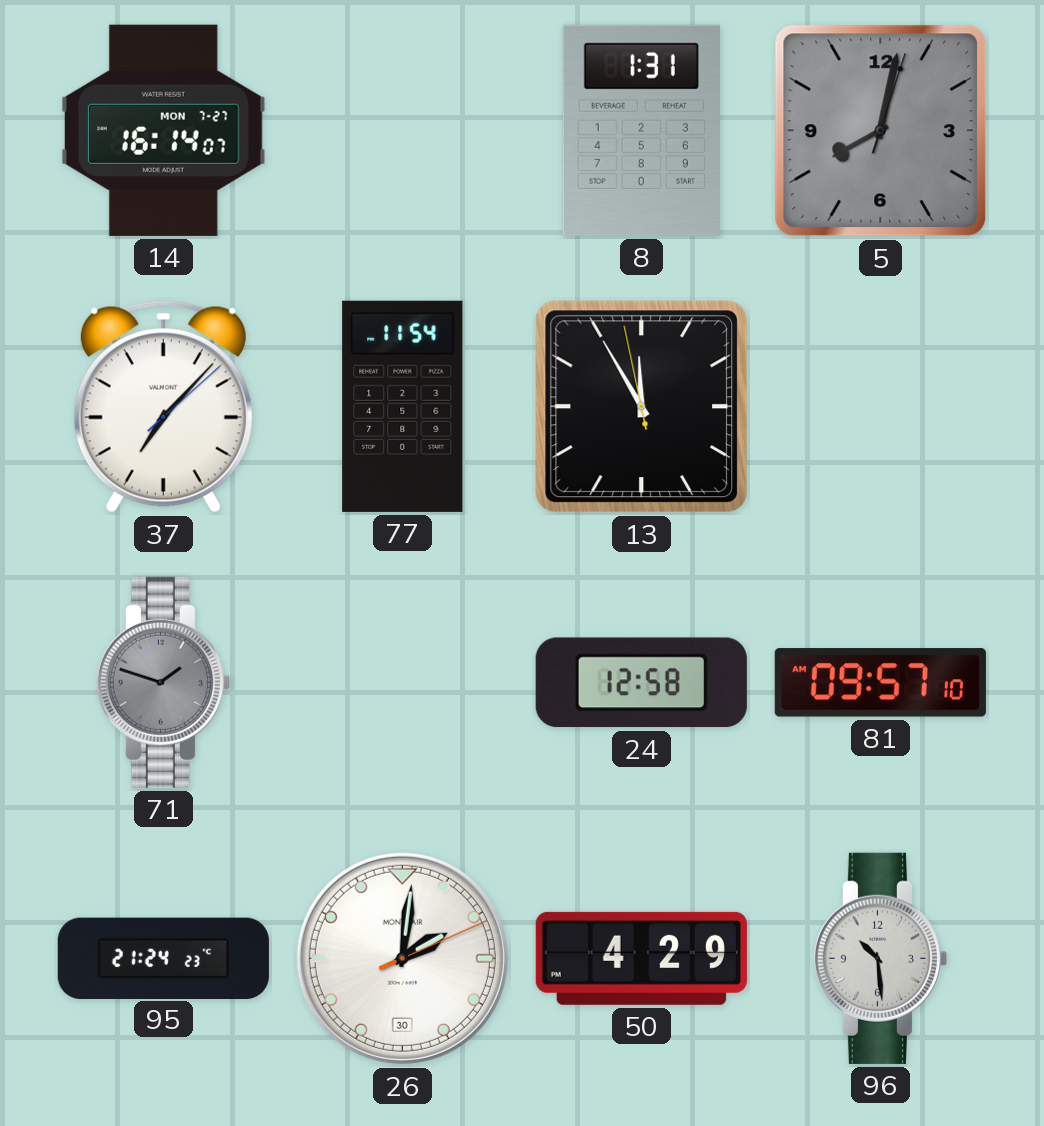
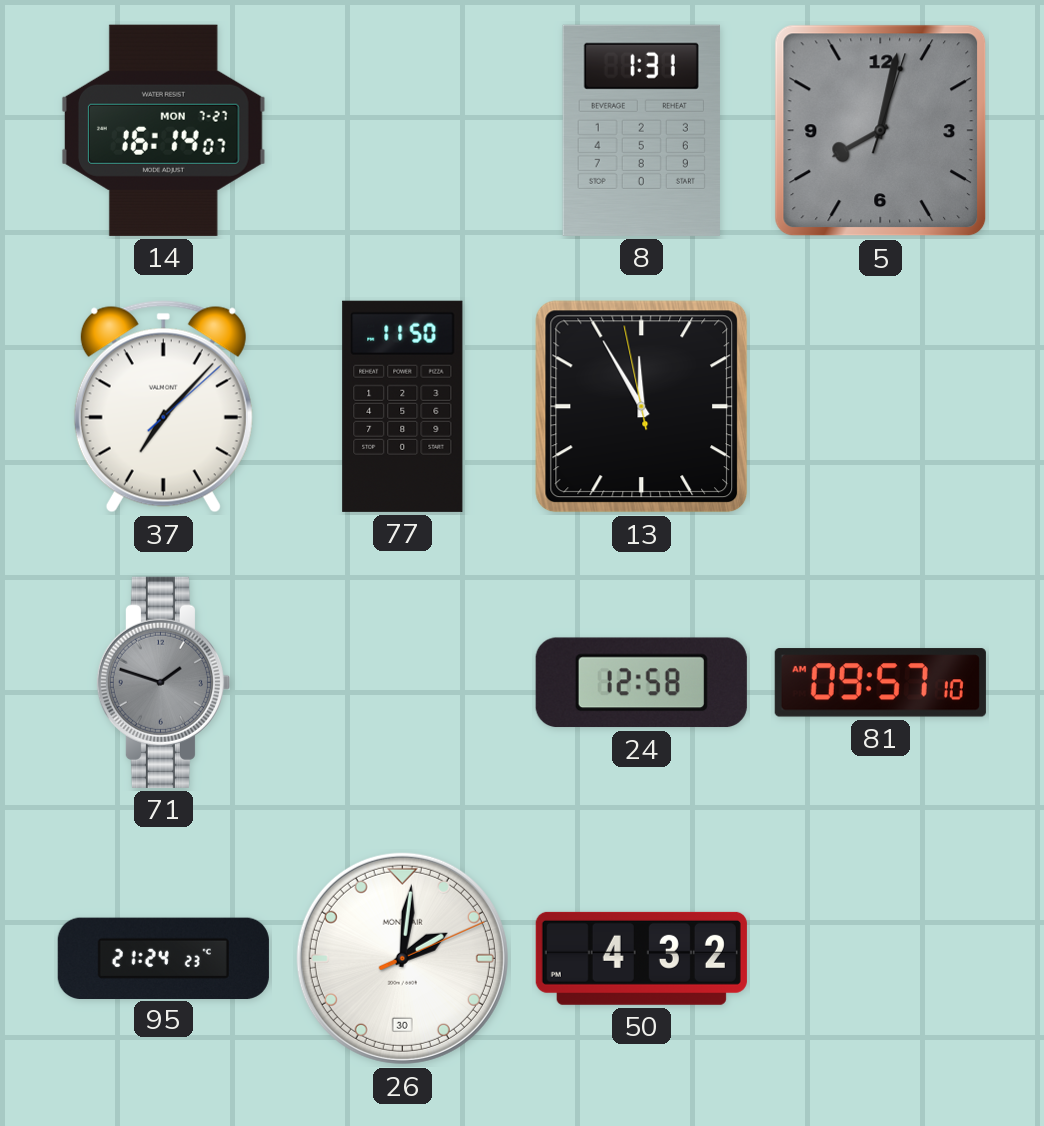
77: 11:54 -> 11:50
50: 4:29 -> 4:32
96: 10:29 -> none
